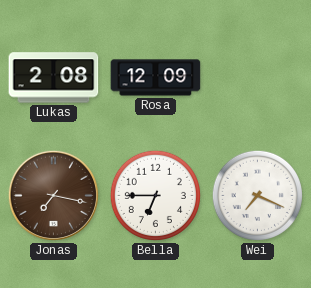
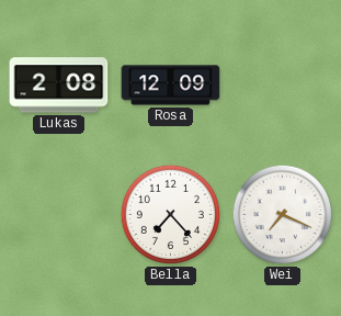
Jonas: 7:17 -> none
Bella: 6:45 -> 7:23
